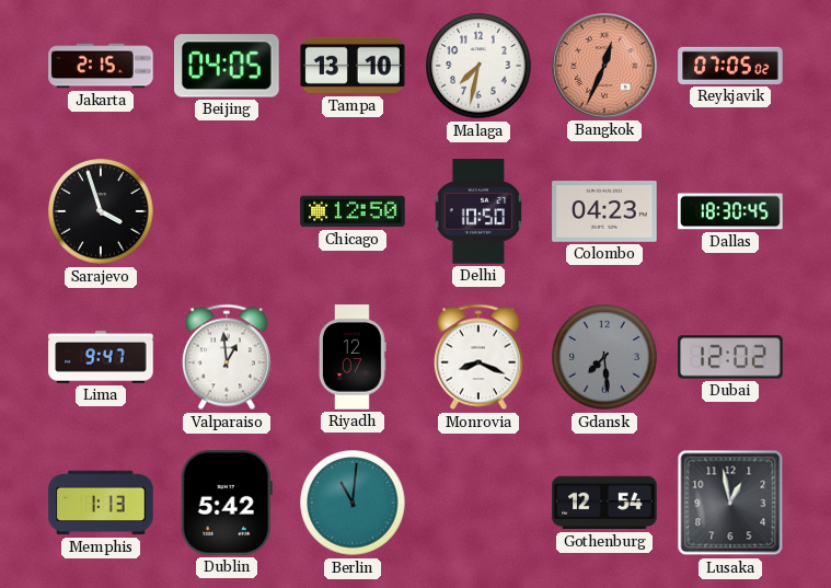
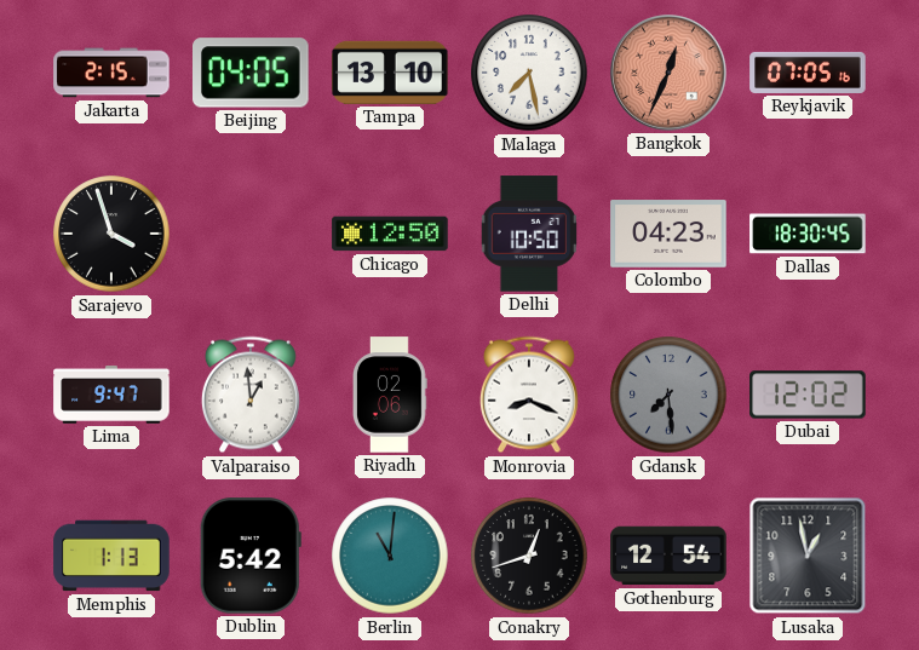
Malaga: 7:32 -> 7:28
Reykjavik: 07:05:02 -> 07:05:16
Riyadh: 12:07 -> 02:06
Conakry: none -> 12:42
